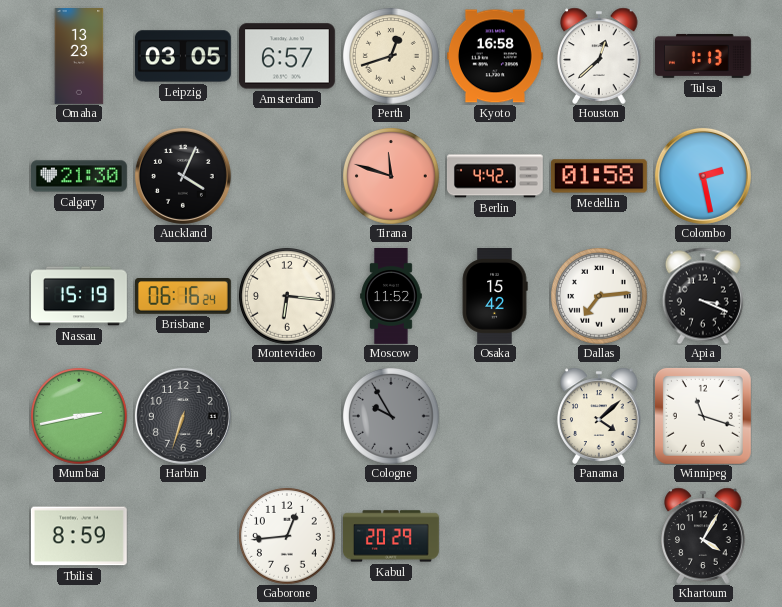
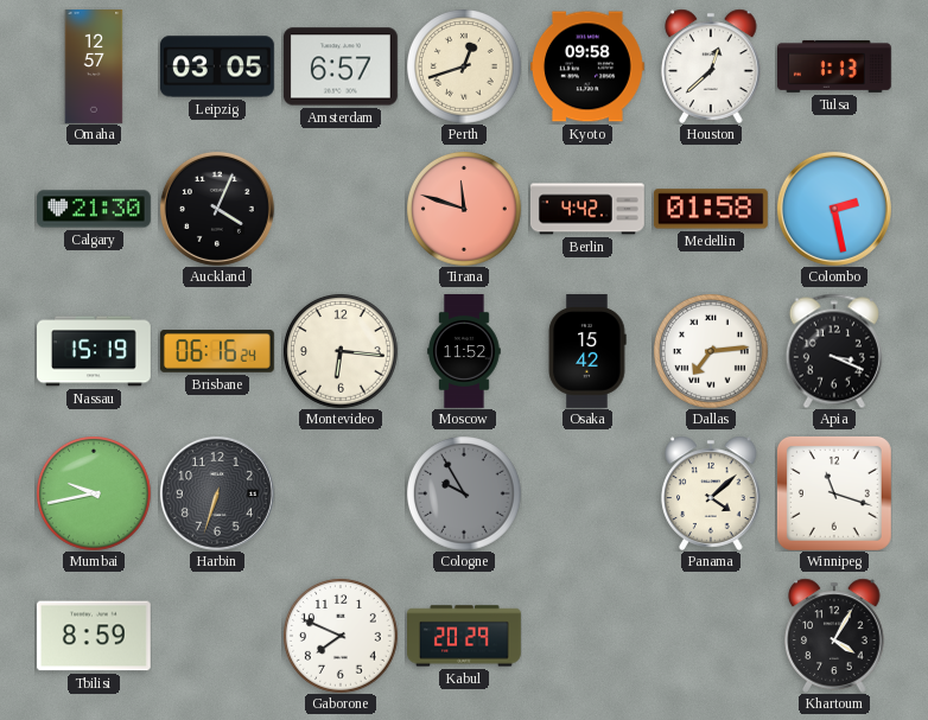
Omaha: 13:23 -> 12:57
Kyoto: 16:58 -> 09:58
Mumbai: 2:43 -> 9:43
Gaborone: 12:44 -> 7:49
